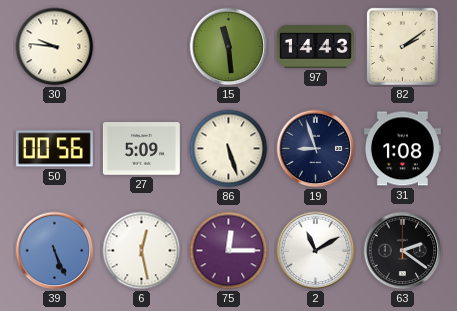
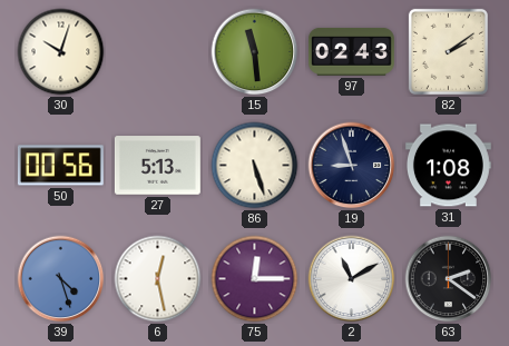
30: 9:46 -> 10:03
97: 14:43 -> 02:43
27: 5:09 -> 5:13
39: 5:26 -> 4:27
